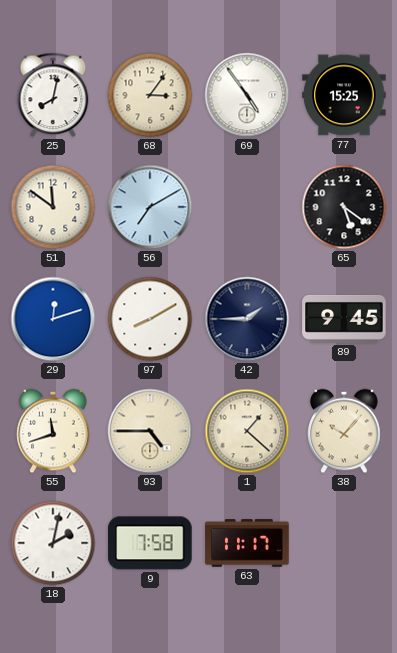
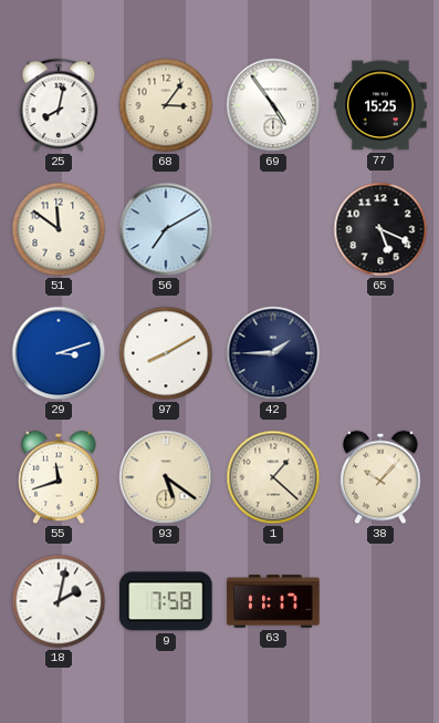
65: 5:21 -> 5:19
29: 12:12 -> 3:12
89: 9:45 -> none
93: 4:45 -> 5:21
